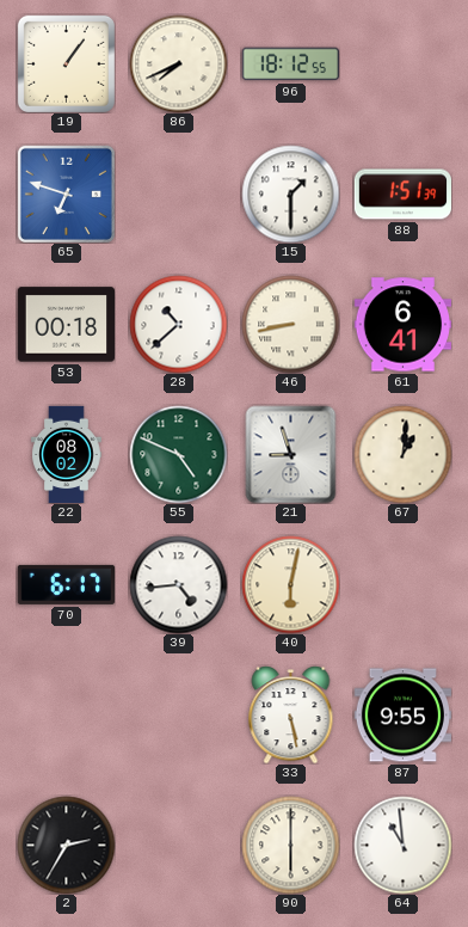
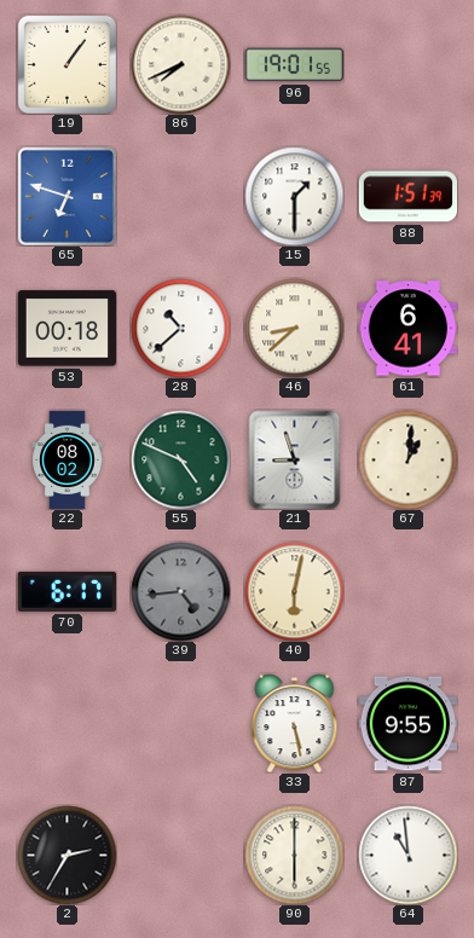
96: 18:12 -> 19:01
46: 8:43 -> 8:38
39 dial: white -> grey
